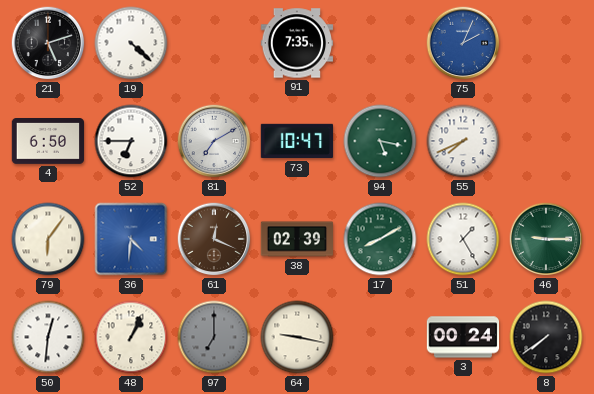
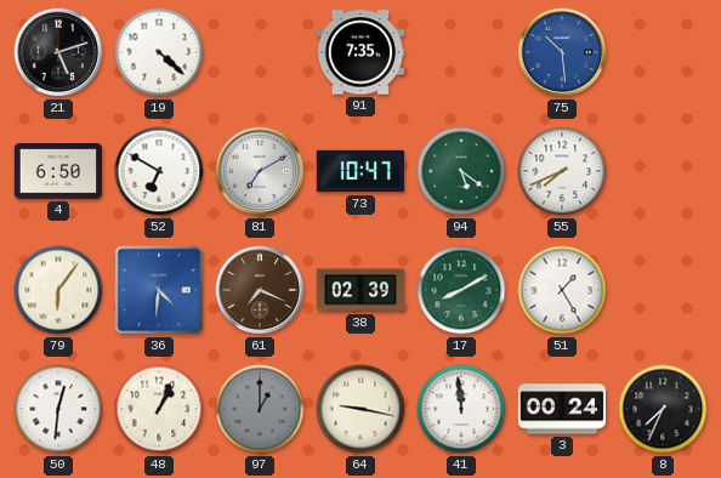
75: 2:04 -> 10:29
52: 6:45 -> 6:50
94: 5:17 -> 5:21
61: 12:19 -> 7:19
46: 9:15 -> none
97: 7:00 -> 1:00
41: none -> 11:59
8: 7:39 -> 7:34
